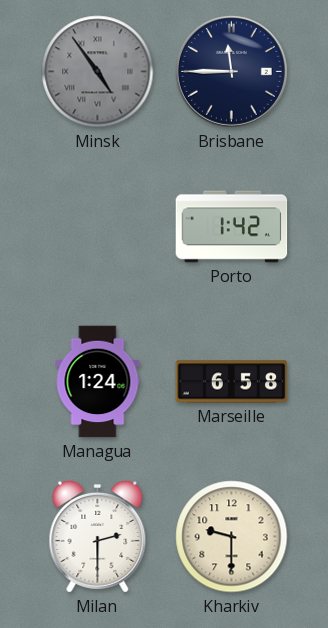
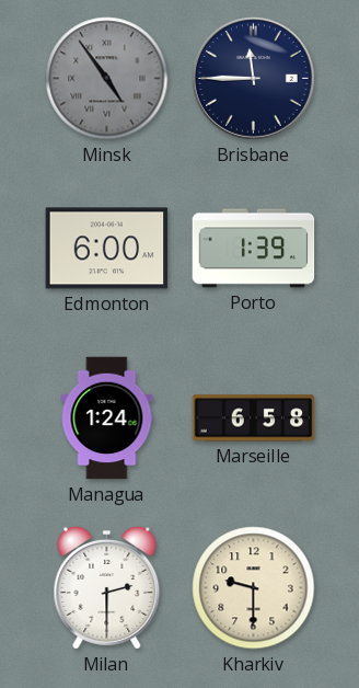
Edmonton: none -> 6:00
Porto: 1:42 -> 1:39
